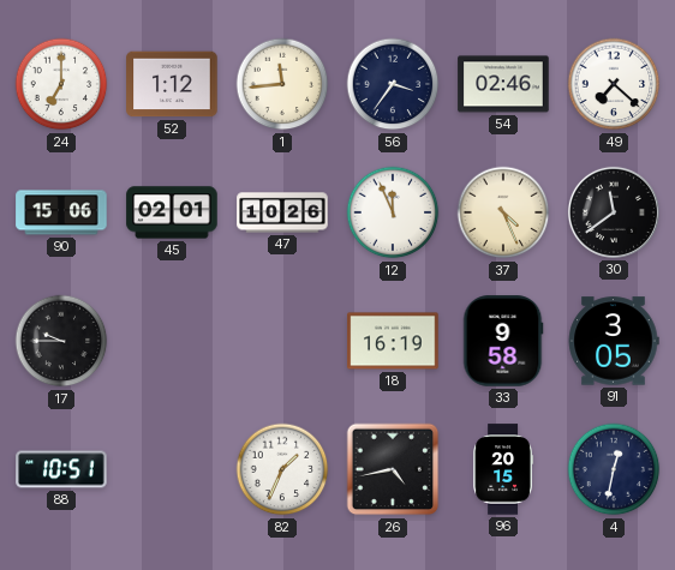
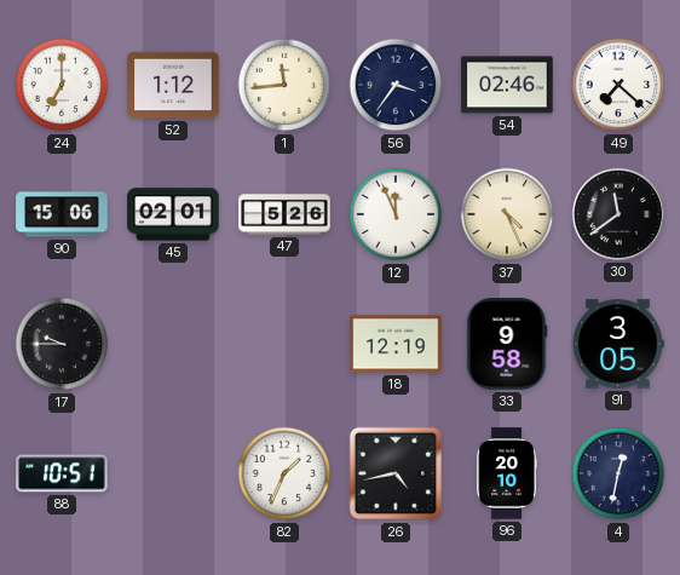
47: 10:26 -> 5:26
18: 16:19 -> 12:19
96: 20:15 -> 20:10
